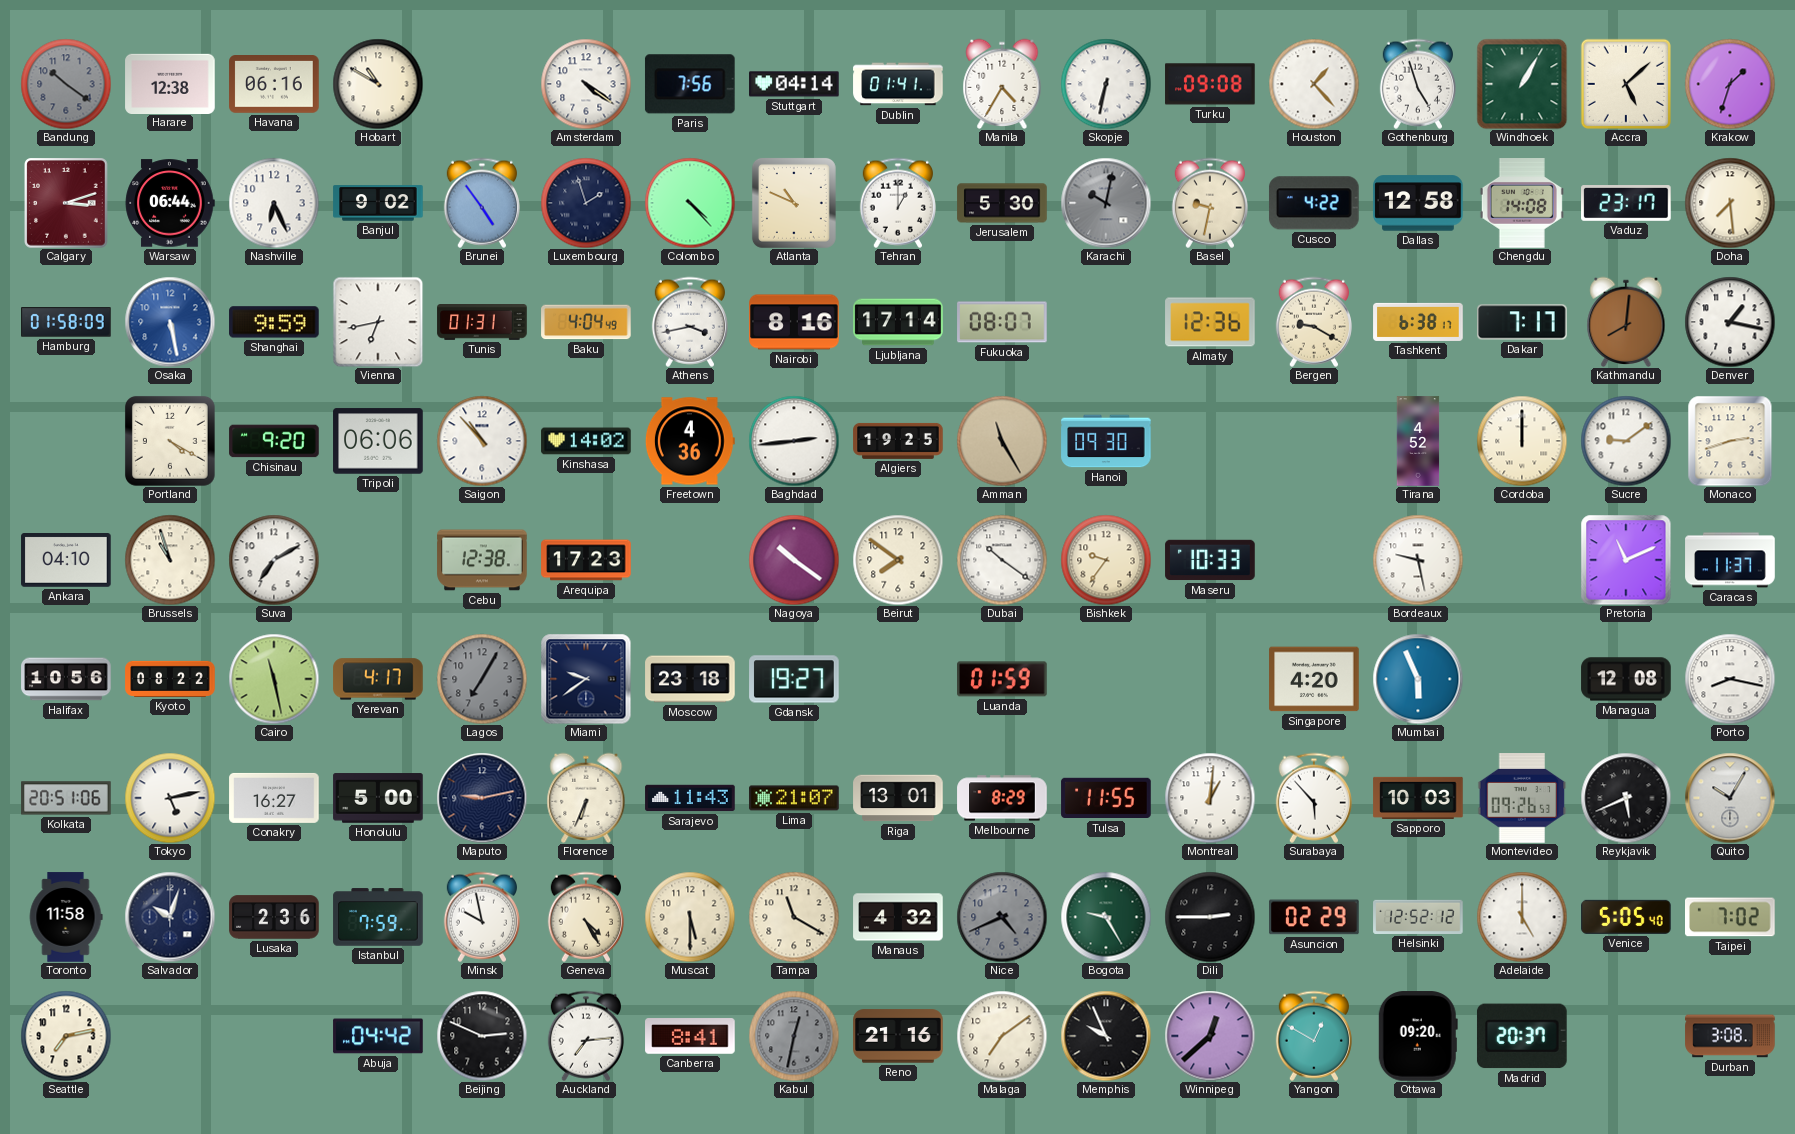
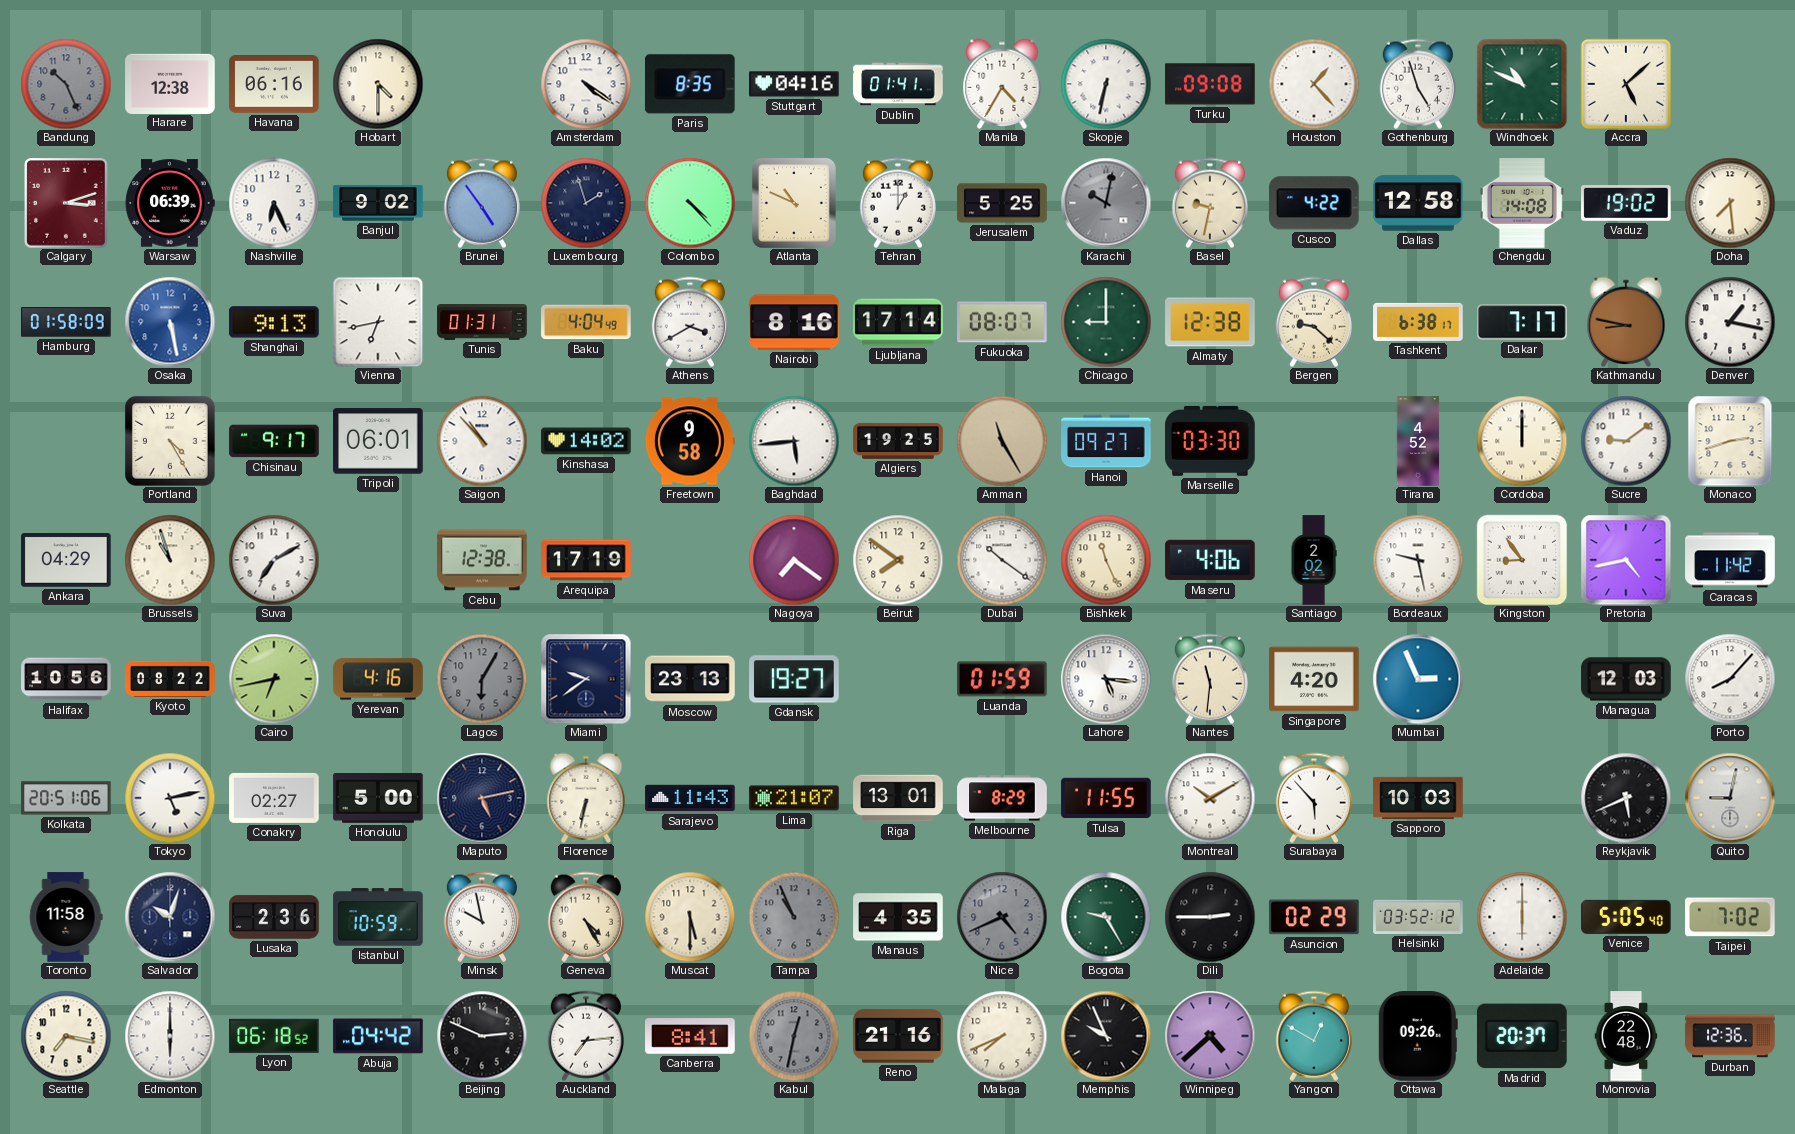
Bandung: 10:21 -> 10:26
Hobart: 10:50 -> 4:30
Paris: 7:56 -> 8:35
Stuttgart: 04:14 -> 04:16
Windhoek: 1:05 -> 10:49
Krakow: 1:33 -> none
Warsaw: 06:44 -> 06:39
Jerusalem: 5:30 -> 5:25
Vaduz: 23:17 -> 19:02
Shanghai: 9:59 -> 9:13
Athens: 3:43 -> 3:40
Chicago: none -> 9:00
Almaty: 12:36 -> 12:38
Bergen: 9:20 -> 9:22
Kathmandu: 8:01 -> 8:47
Portland: 4:20 -> 4:25
Chisinau: 9:20 -> 9:17
Tripoli: 06:06 -> 06:01
Freetown: 4:36 -> 9:58
Baghdad: 2:44 -> 5:44
Hanoi: 09:30 -> 09:27
Marseille: none -> 03:30
Ankara: 04:10 -> 04:29
Arequipa: 17:23 -> 17:19
Nagoya: 10:21 -> 7:21
Bishkek: 9:36 -> 11:26
Maseru: 10:33 -> 4:06
Santiago: none -> 2:02
Kingston: none -> 8:54
Pretoria: 11:11 -> 4:43
Caracas: 11:37 -> 11:42
Cairo: 11:28 -> 6:43
Yerevan: 4:17 -> 4:16
Lagos: 7:05 -> 6:05
Moscow: 23:18 -> 23:13
Lahore: none -> 5:16
Nantes: none -> 11:31
Mumbai: 5:56 -> 2:56
Managua: 12:08 -> 12:03
Porto: 8:17 -> 8:07
Conakry: 16:27 -> 02:27
Maputo: 9:13 -> 5:13
Florence: 6:34 -> 6:32
Montreal: 1:01 -> 10:10
Montevideo: 09:26 -> none
Quito: 10:05 -> 9:02
Istanbul: 7:59 -> 10:59
Tampa: 11:20 -> 10:56
Tampa dial: cream -> grey
Manaus: 4:32 -> 4:35
Helsinki: 12:52 -> 03:52
Adelaide: 5:00 -> 6:00
Seattle: 7:13 -> 7:17
Edmonton: none -> 6:00
Lyon: none -> 06:18
Malaga: 7:09 -> 7:41
Winnipeg: 12:38 -> 4:38
Ottawa: 09:20 -> 09:26
Monrovia: none -> 22:48
Durban: 3:08 -> 12:36
